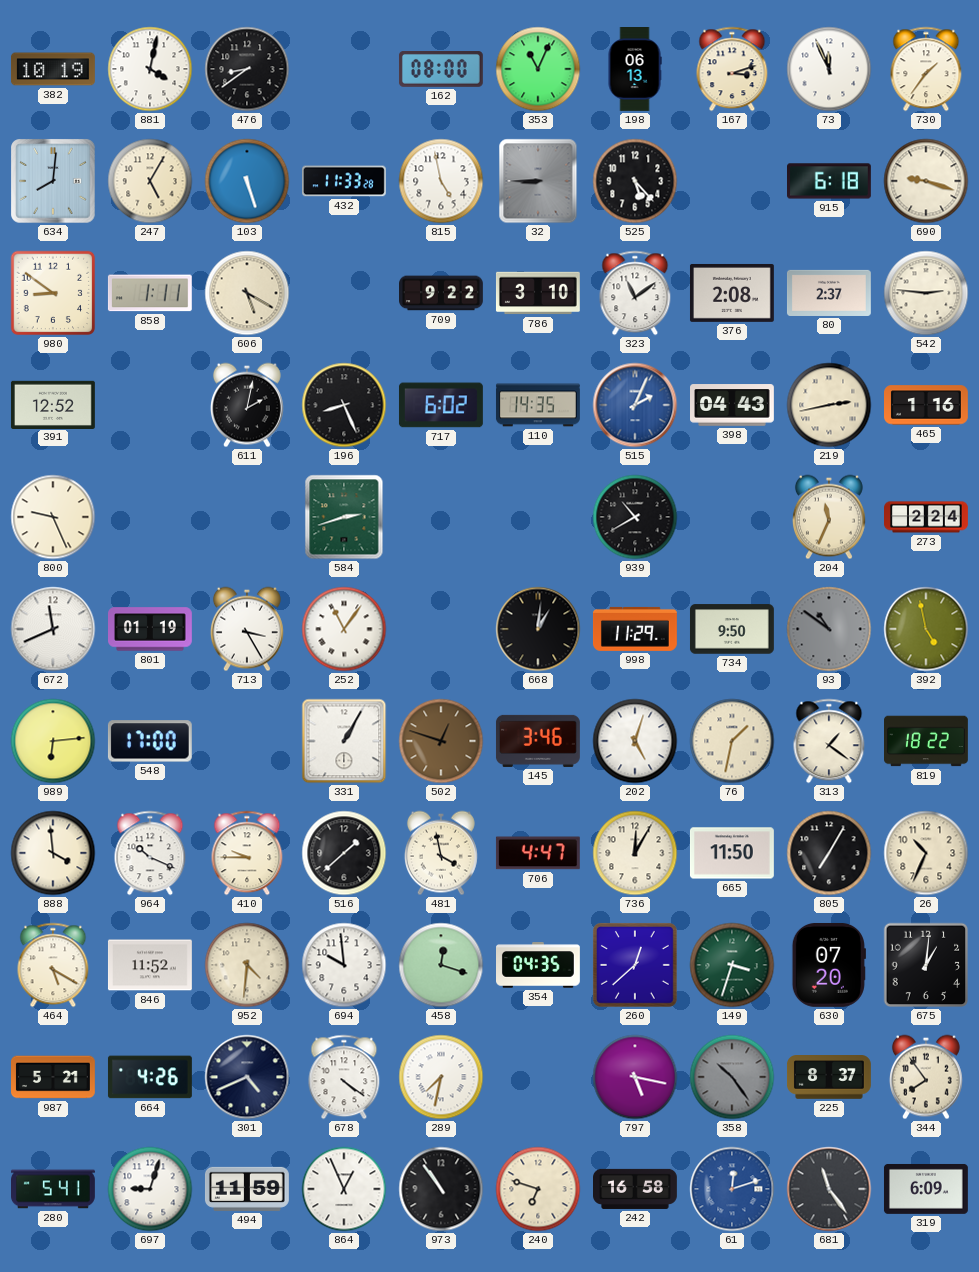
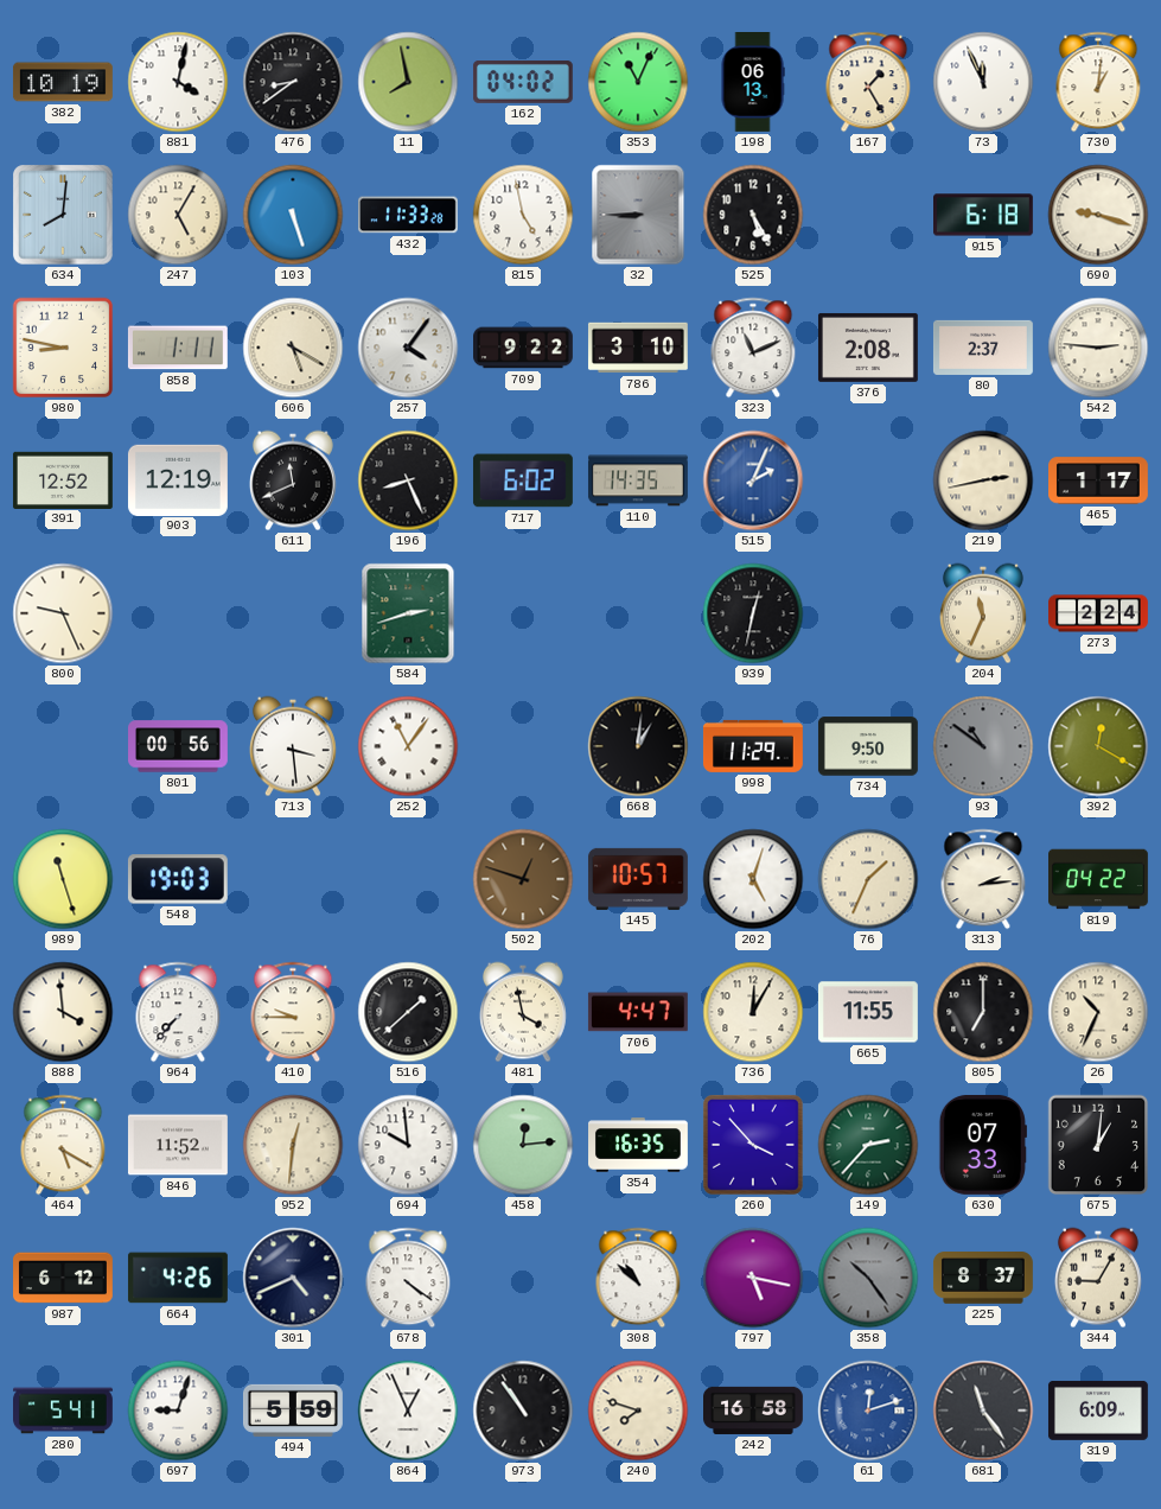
11: none -> 7:58
162: 08:00 -> 04:02
167: 3:12 -> 1:25
730: 1:36 -> 1:01
525: 5:23 -> 5:25
980: 8:51 -> 8:47
257: none -> 4:06
323: 11:09 -> 11:11
903: none -> 12:19
611: 2:02 -> 11:41
398: 04:43 -> none
465: 1:16 -> 1:17
939: 10:40 -> 12:32
672: 11:41 -> none
801: 01:19 -> 00:56
713: 3:25 -> 3:29
392: 4:58 -> 12:20
989: 6:14 -> 11:27
548: 17:00 -> 19:03
331: 1:05 -> none
145: 3:46 -> 10:57
76: 1:32 -> 1:34
313: 1:21 -> 2:14
819: 18:22 -> 04:22
964: 10:19 -> 7:37
665: 11:50 -> 11:55
805: 7:05 -> 7:00
952: 4:31 -> 12:31
458: 12:18 -> 12:14
354: 04:35 -> 16:35
260: 12:38 -> 3:53
149: 3:33 -> 2:37
630: 07:20 -> 07:33
987: 5:21 -> 6:12
289: 7:32 -> none
308: none -> 10:52
344: 7:54 -> 9:05
494: 11:59 -> 5:59
240: 6:48 -> 7:48
